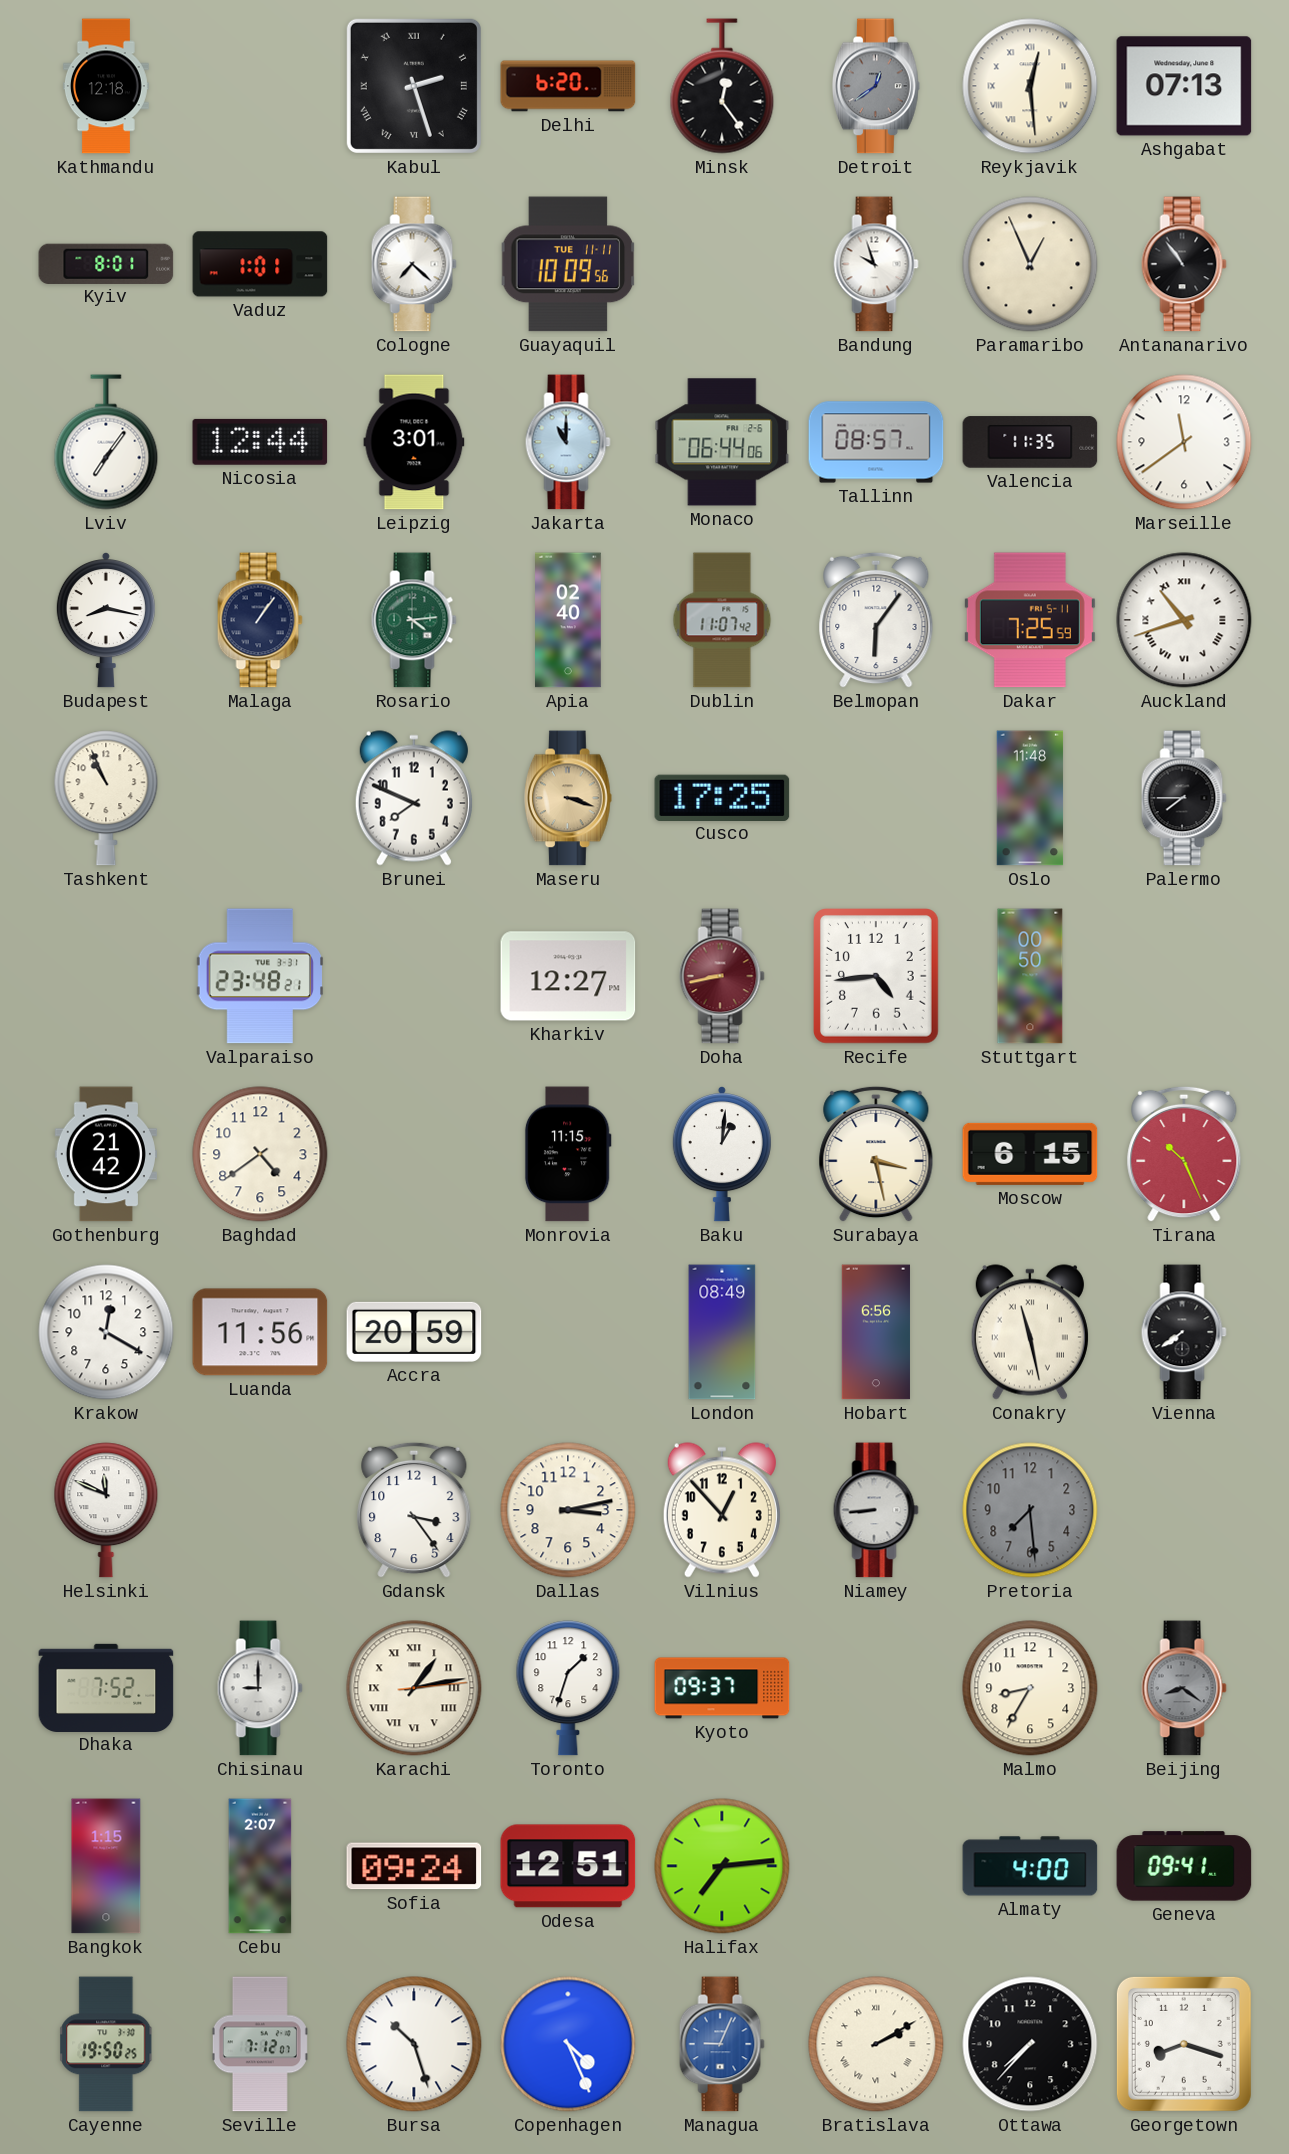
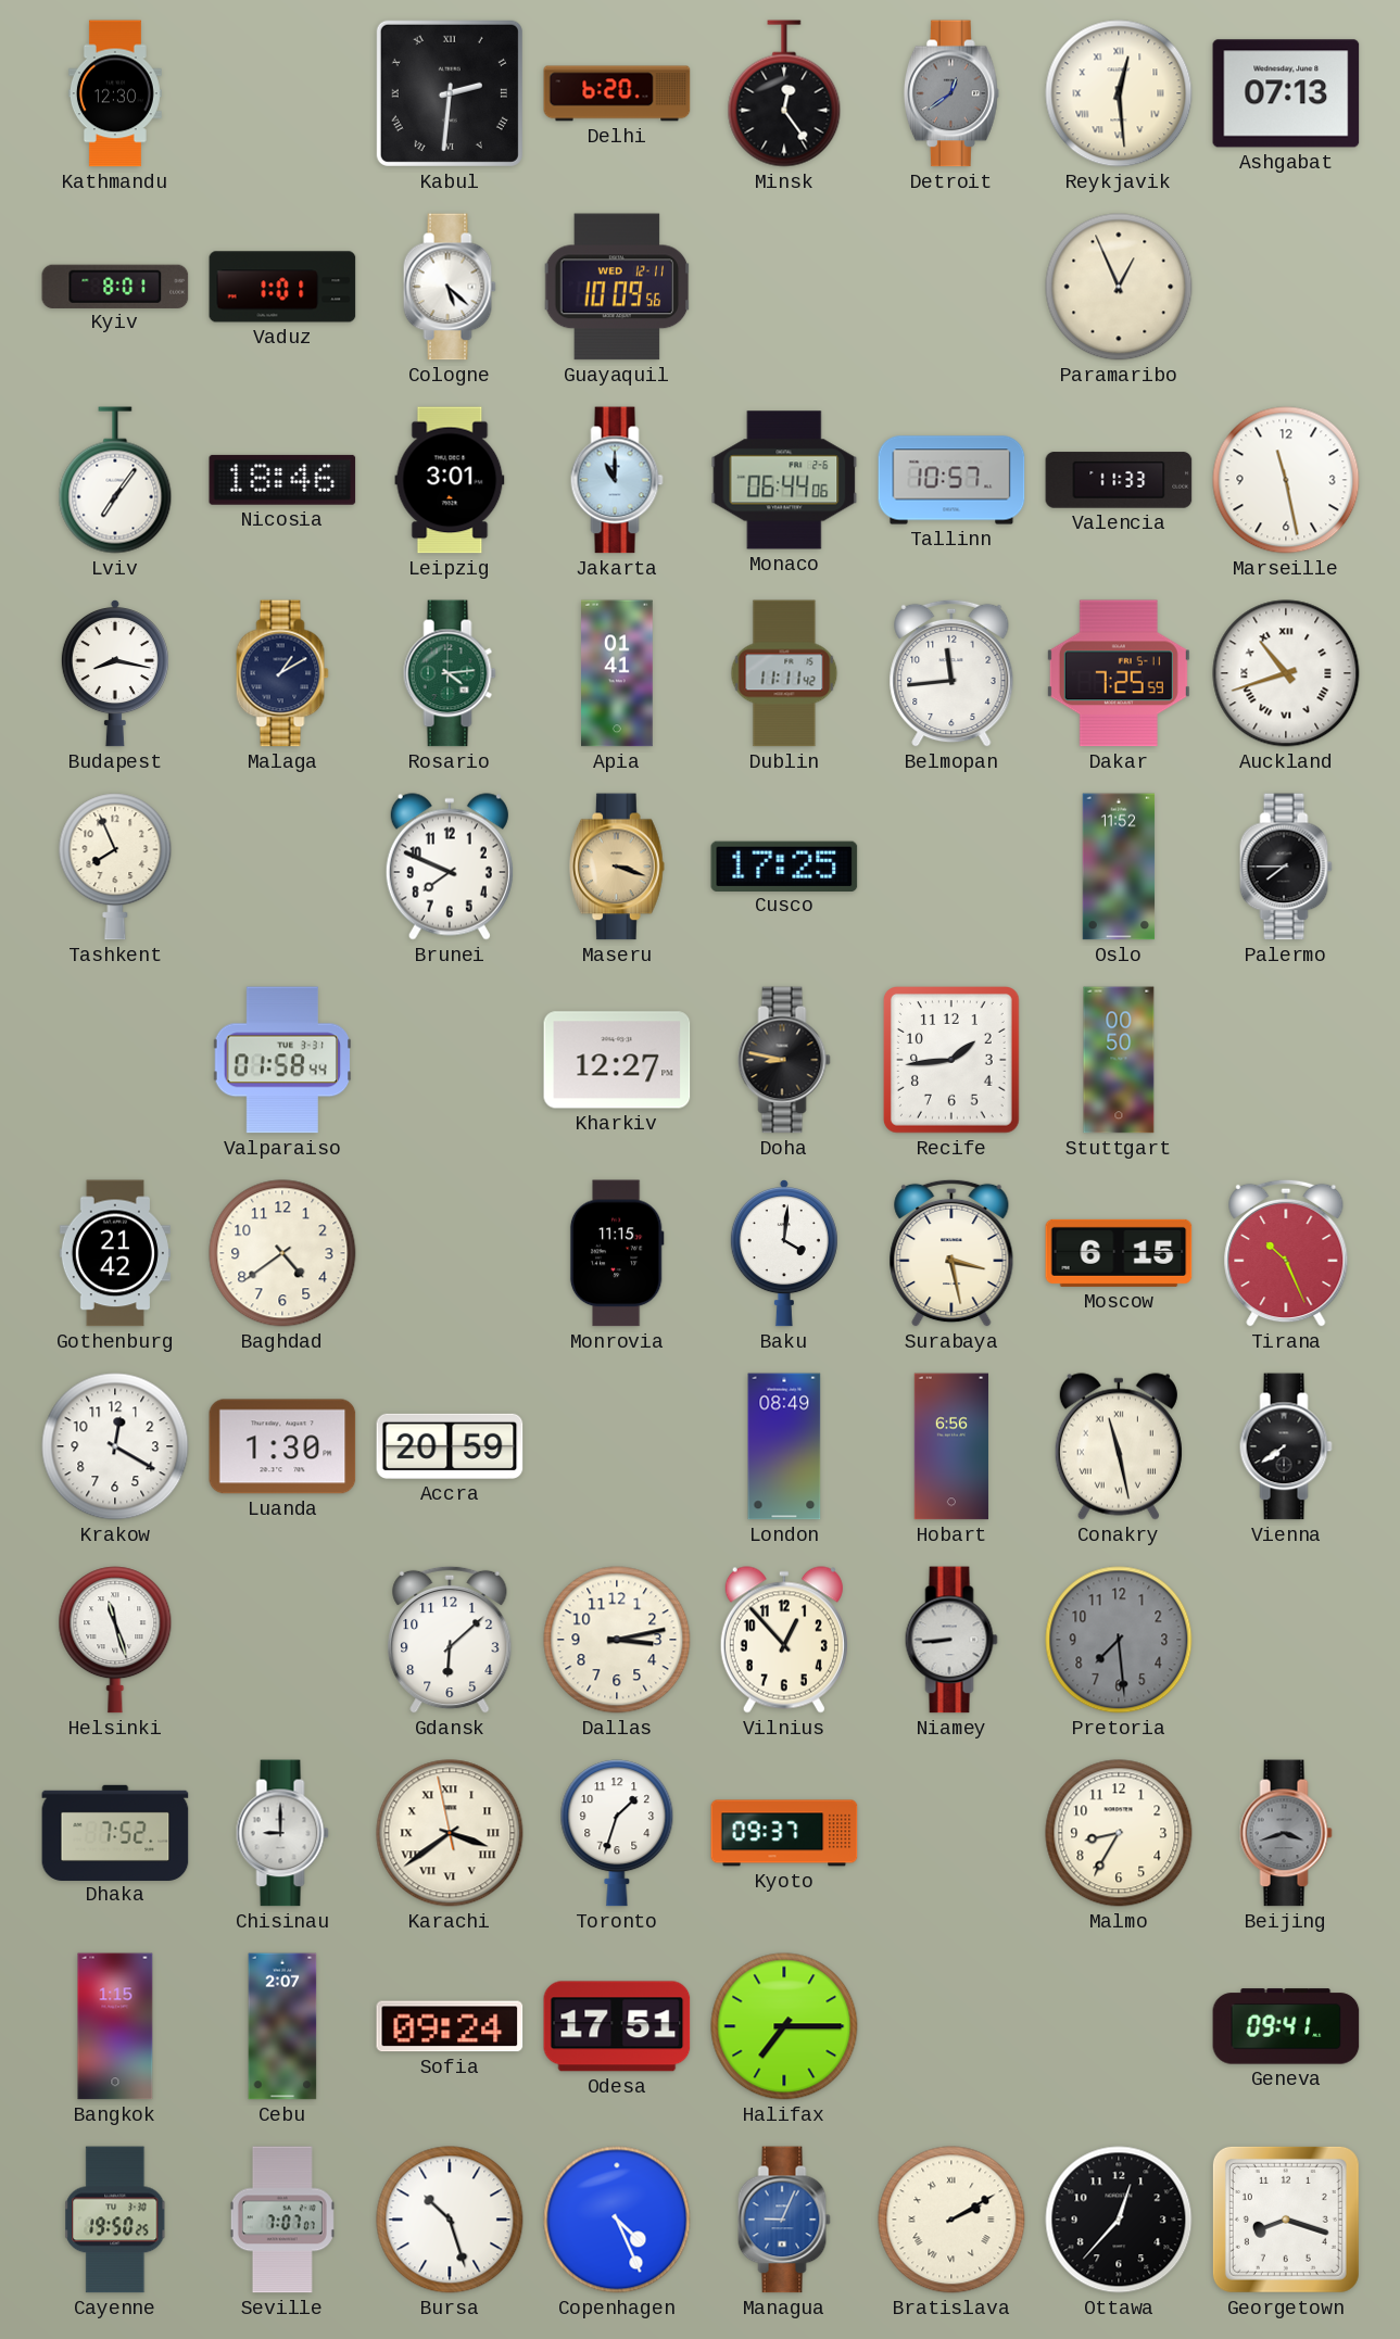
Kathmandu: 12:18 -> 12:30
Kabul: 2:27 -> 2:31
Cologne: 7:22 -> 5:22
Guayaquil date: TUE 11-11 -> WED 12-11
Bandung: 9:57 -> none
Antananarivo: 10:54 -> none
Nicosia: 12:44 -> 18:46
Tallinn: 08:57 -> 10:57
Valencia: 11:35 -> 11:33
Marseille: 11:39 -> 11:28
Malaga: 1:06 -> 1:10
Apia: 02:40 -> 01:41
Dublin: 11:07 -> 11:11
Belmopan: 6:06 -> 11:44
Tashkent: 10:56 -> 7:56
Oslo: 11:48 -> 11:52
Valparaiso: 23:48 -> 01:58
Doha: 8:43 -> 8:47
Doha dial: burgundy -> black
Recife: 4:44 -> 1:44
Baku: 1:01 -> 4:01
Luanda: 11:56 -> 1:30
Helsinki: 11:49 -> 11:27
Gdansk: 3:24 -> 6:08
Karachi: 1:13 -> 3:38
Beijing: 8:21 -> 3:42
Odesa: 12:51 -> 17:51
Halifax: 7:14 -> 7:15
Almaty: 4:00 -> none
Seville: 7:12 -> 7:07
Ottawa: 7:37 -> 12:37
